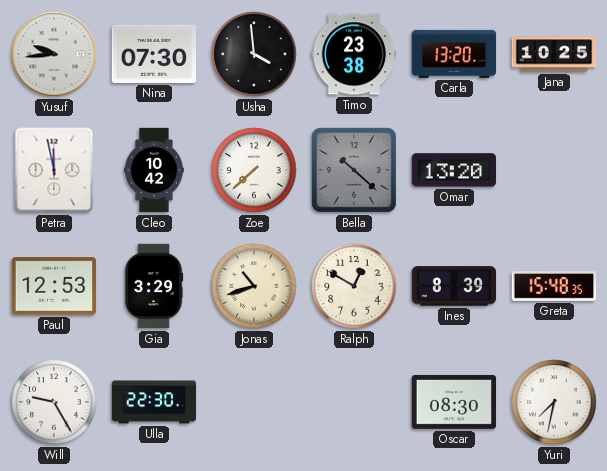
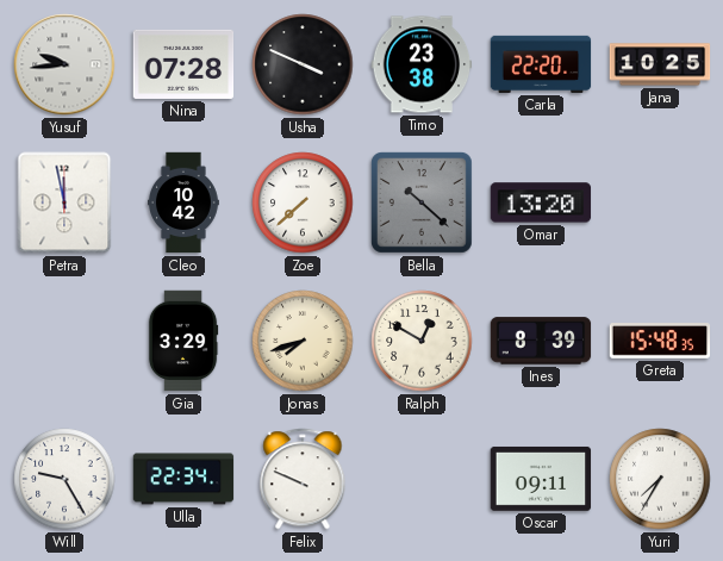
Nina: 07:30 -> 07:28
Usha: 3:59 -> 3:49
Carla: 13:20 -> 22:20
Paul: 12:53 -> none
Jonas: 10:42 -> 7:42
Ulla: 22:30 -> 22:34
Felix: none -> 9:49
Oscar: 08:30 -> 09:11
Yuri: 7:32 -> 7:35
